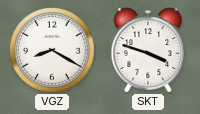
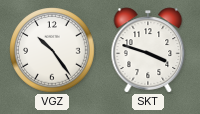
VGZ: 8:20 -> 10:24
